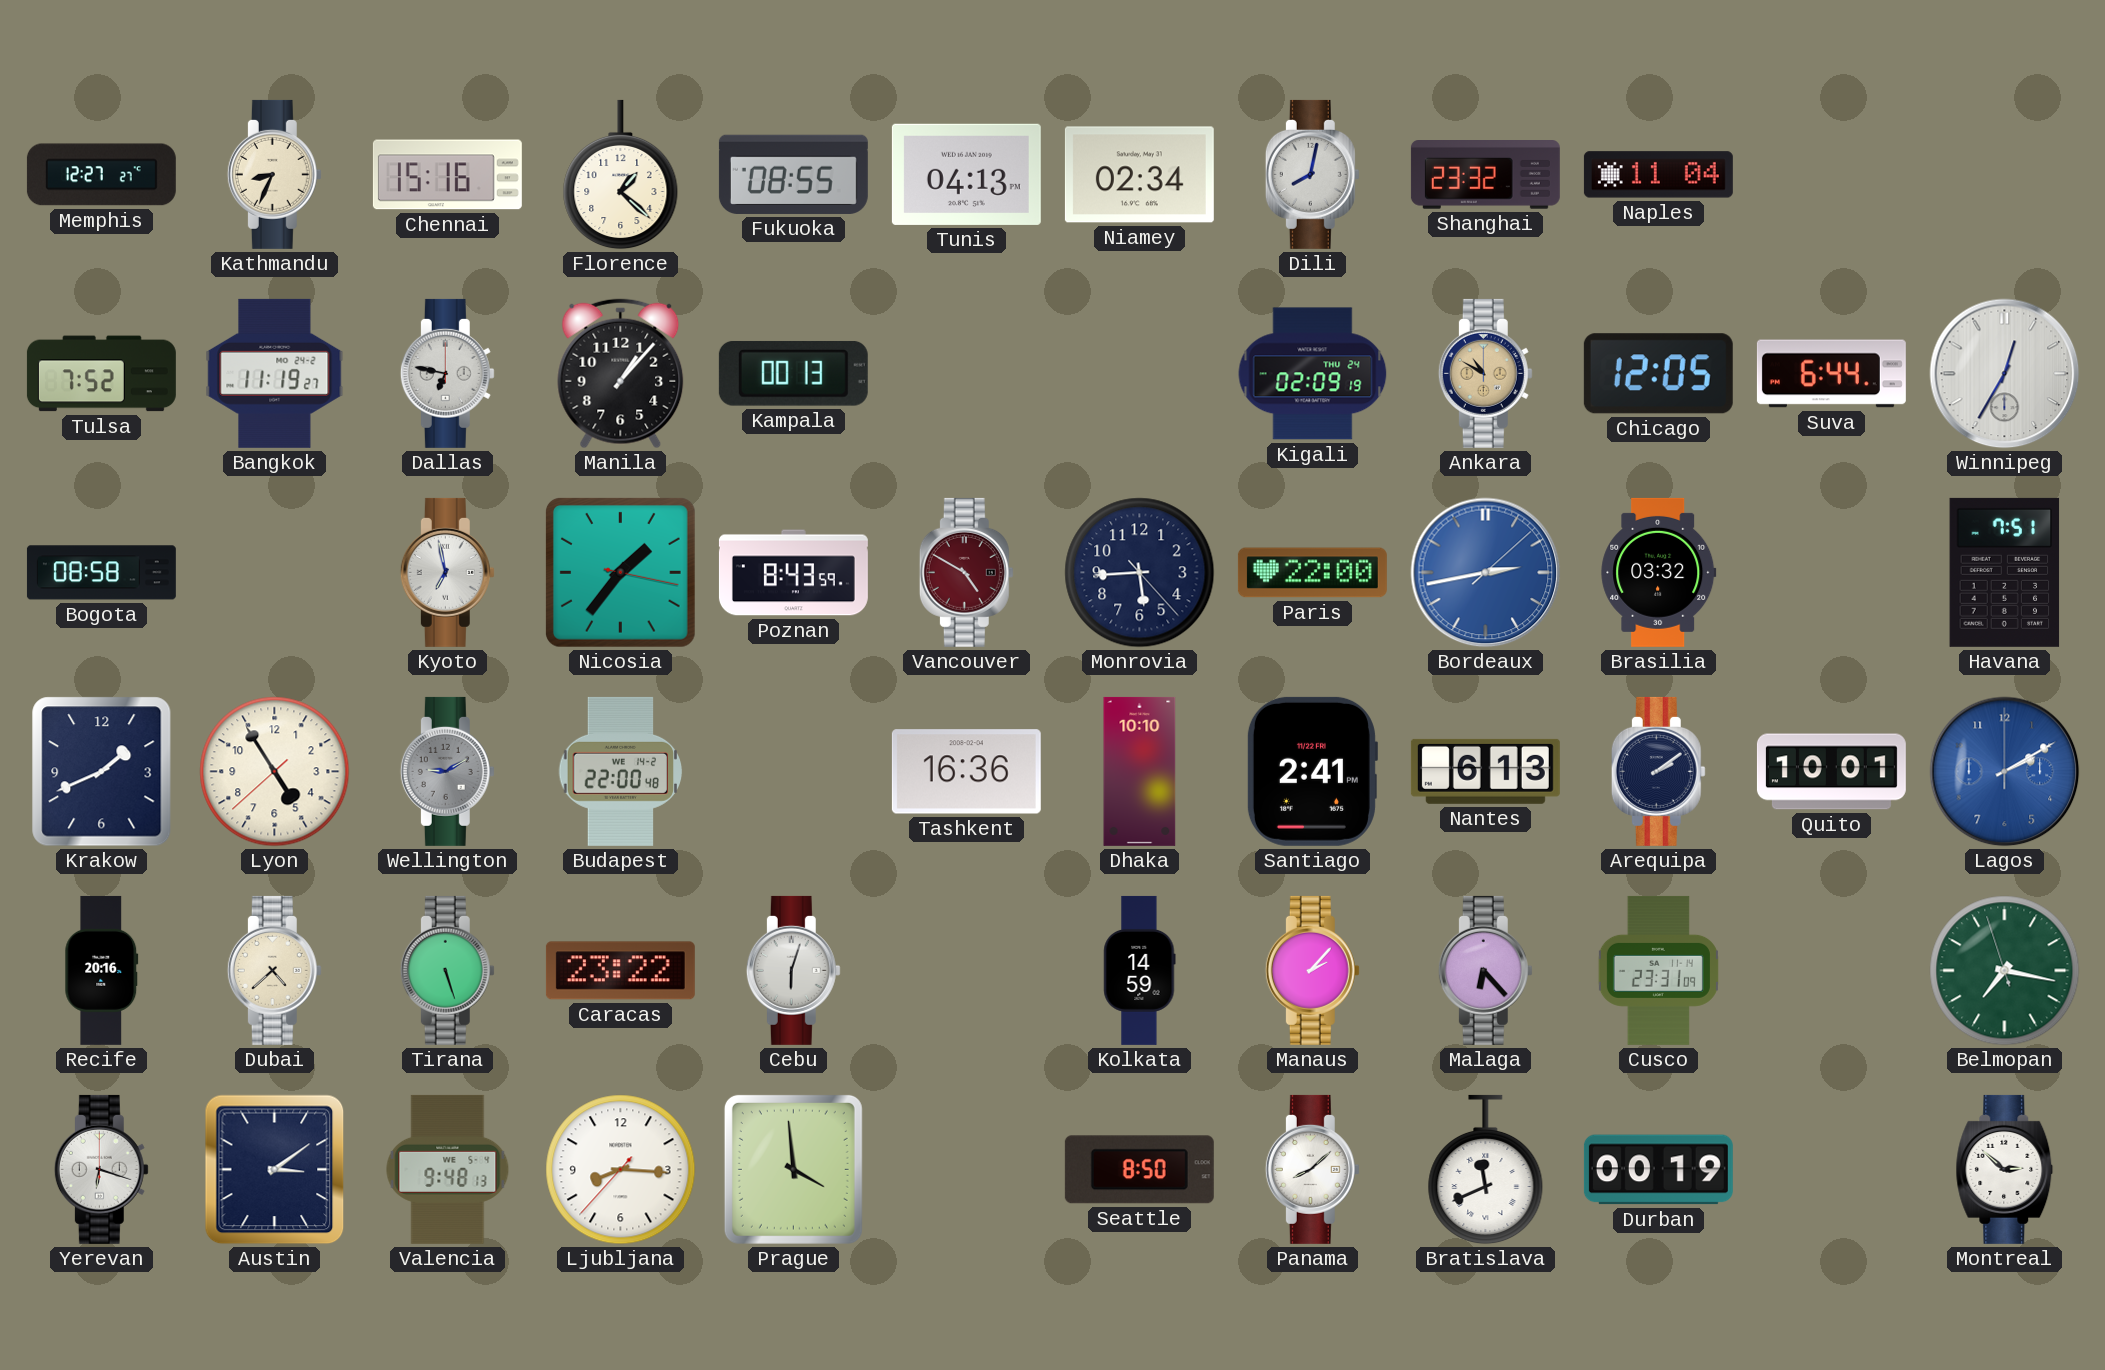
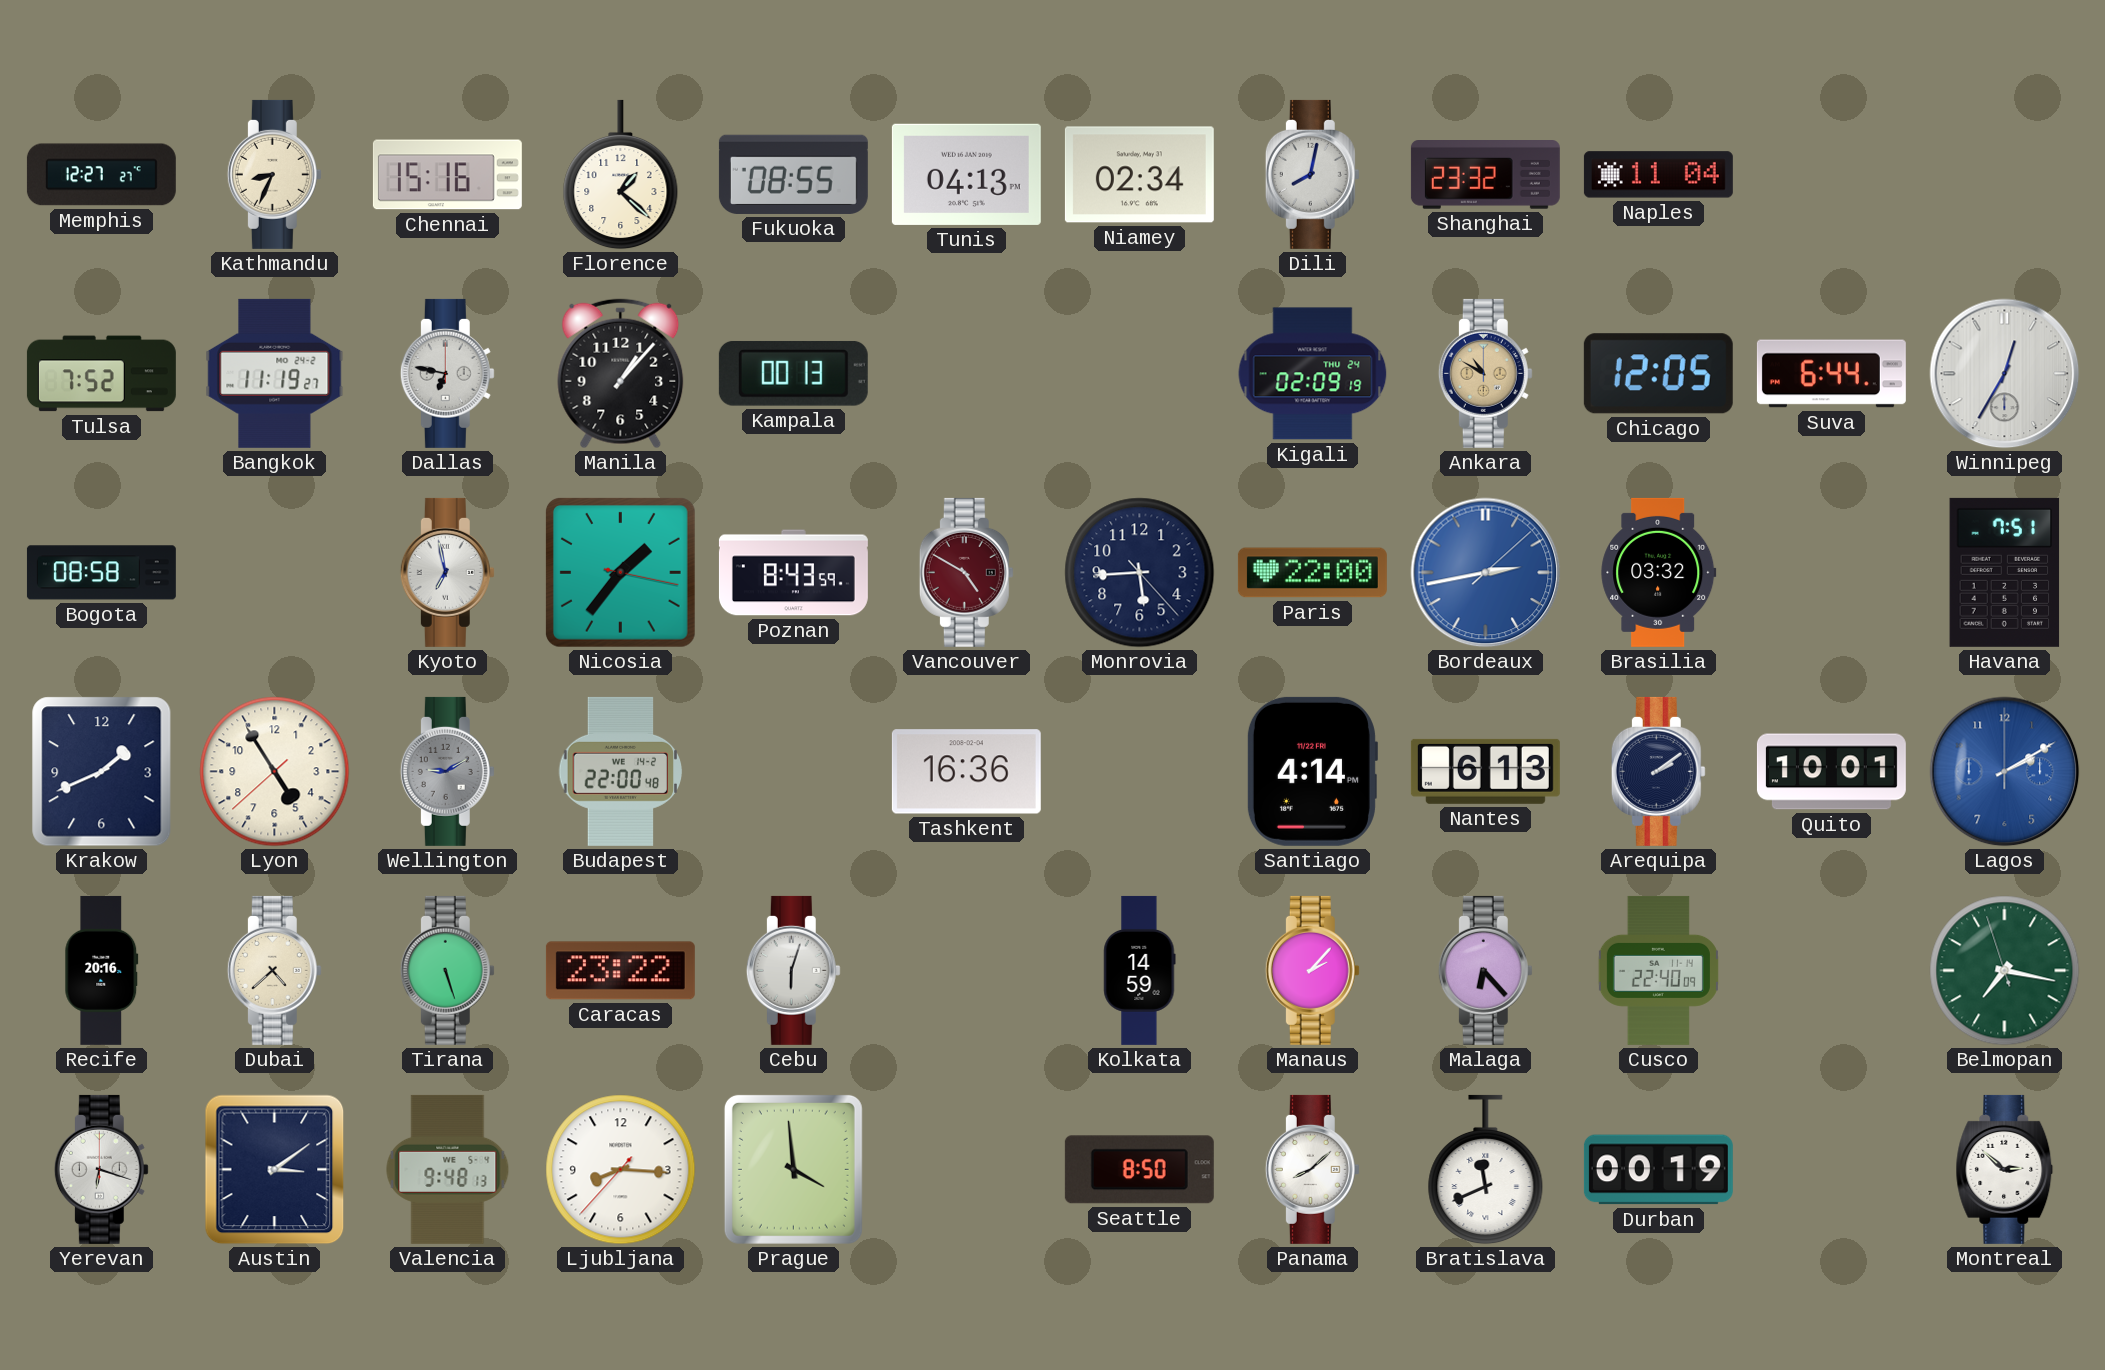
Dhaka: 10:10 -> none
Santiago: 2:41 -> 4:14
Cusco: 23:31 -> 22:40
